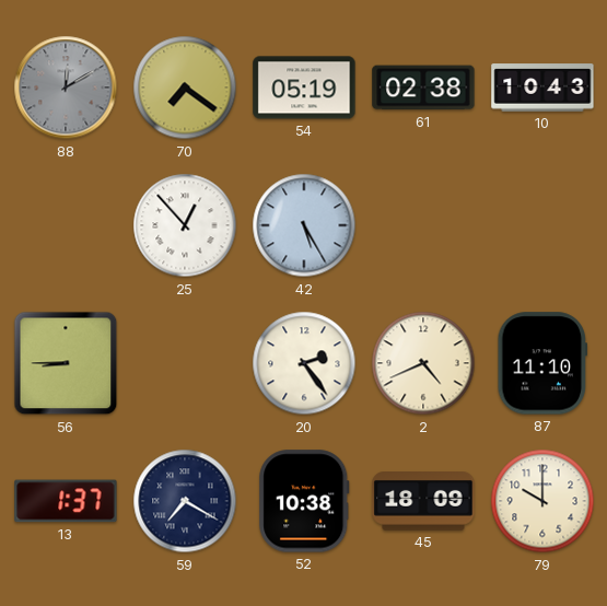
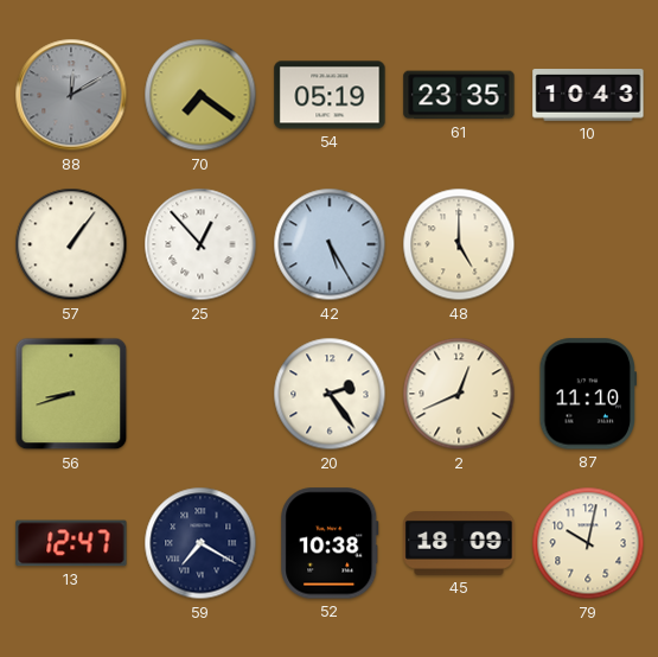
61: 02:38 -> 23:35
57: none -> 1:06
48: none -> 5:00
56: 8:45 -> 8:42
2: 4:41 -> 12:41
13: 1:37 -> 12:47
79: 10:00 -> 10:02
